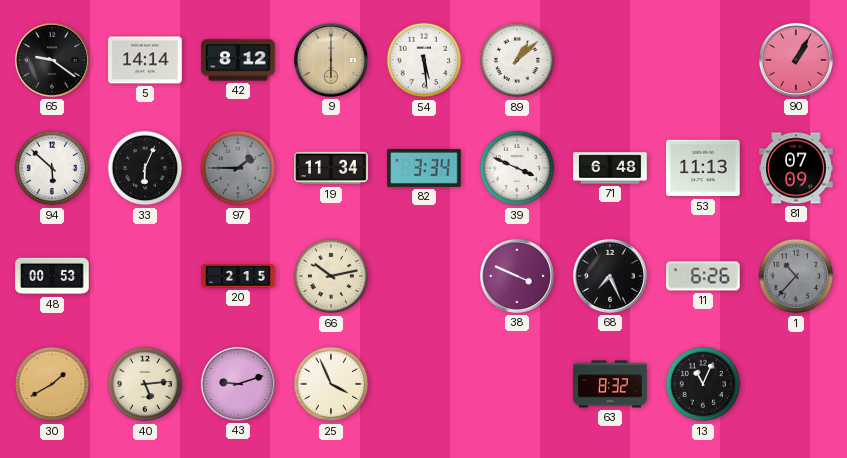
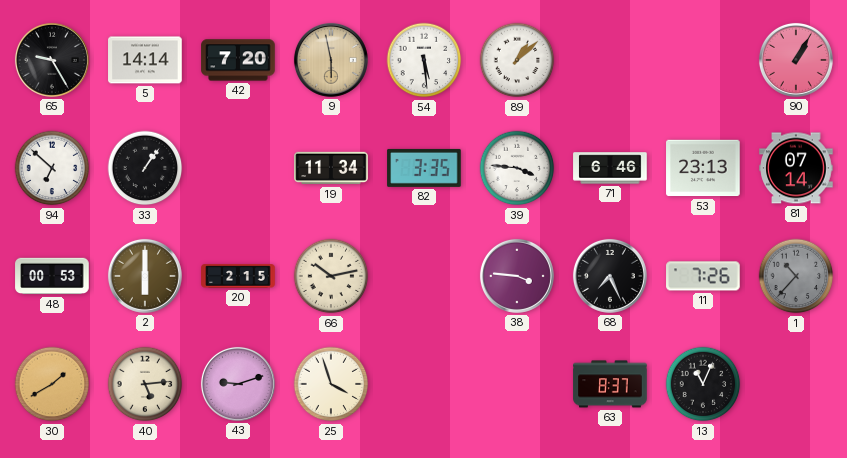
65: 9:21 -> 9:25
42: 8:12 -> 7:20
9: 6:00 -> 5:58
94: 5:52 -> 6:52
33: 6:04 -> 1:06
97: 1:45 -> none
82: 3:34 -> 3:35
39: 3:49 -> 3:46
71: 6:48 -> 6:46
53: 11:13 -> 23:13
81: 07:09 -> 07:14
2: none -> 6:00
38: 3:49 -> 3:46
11: 6:26 -> 7:26
25: 3:56 -> 3:57
63: 8:32 -> 8:37
